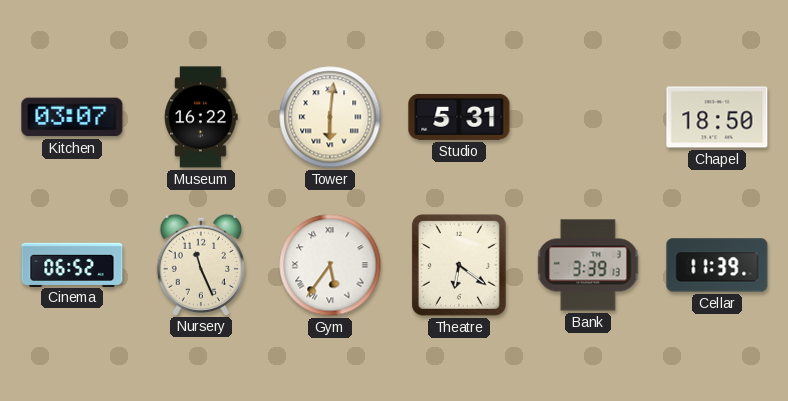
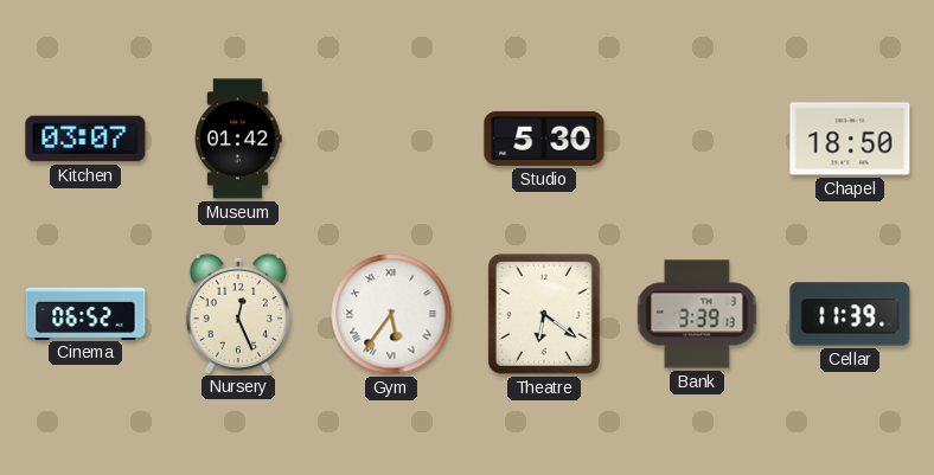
Museum: 16:22 -> 01:42
Tower: 6:01 -> none
Studio: 5:31 -> 5:30
Nursery: 11:26 -> 12:26
